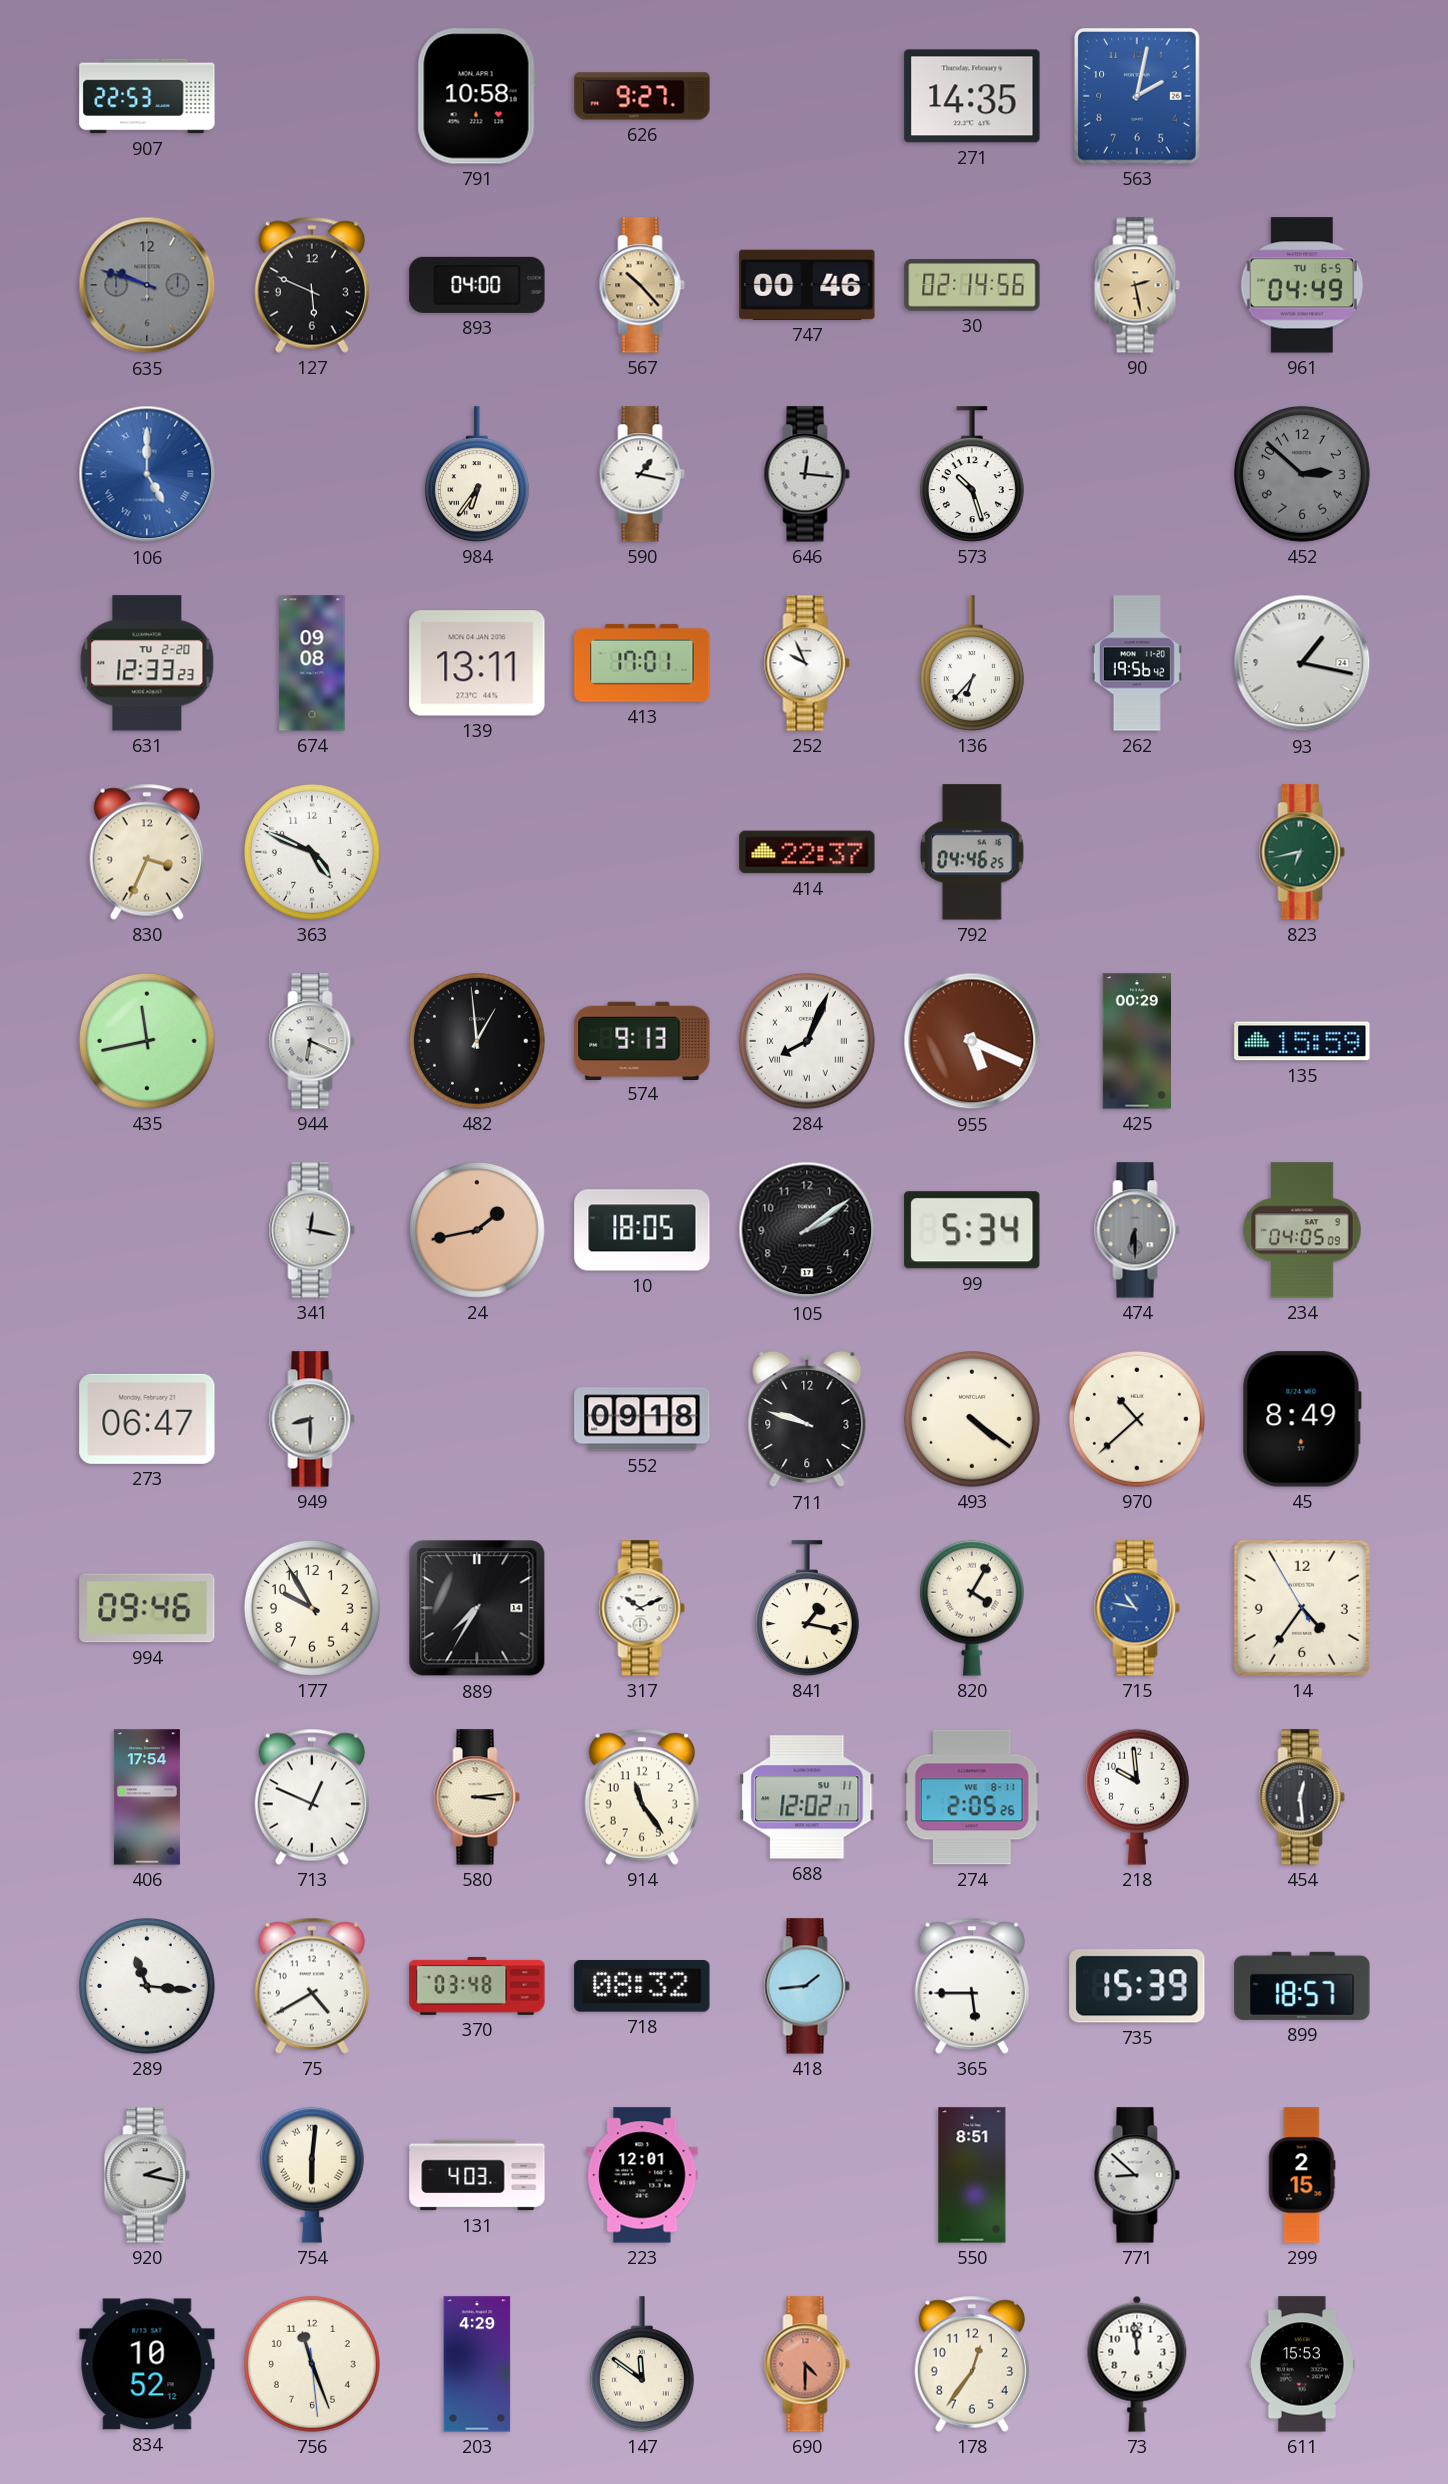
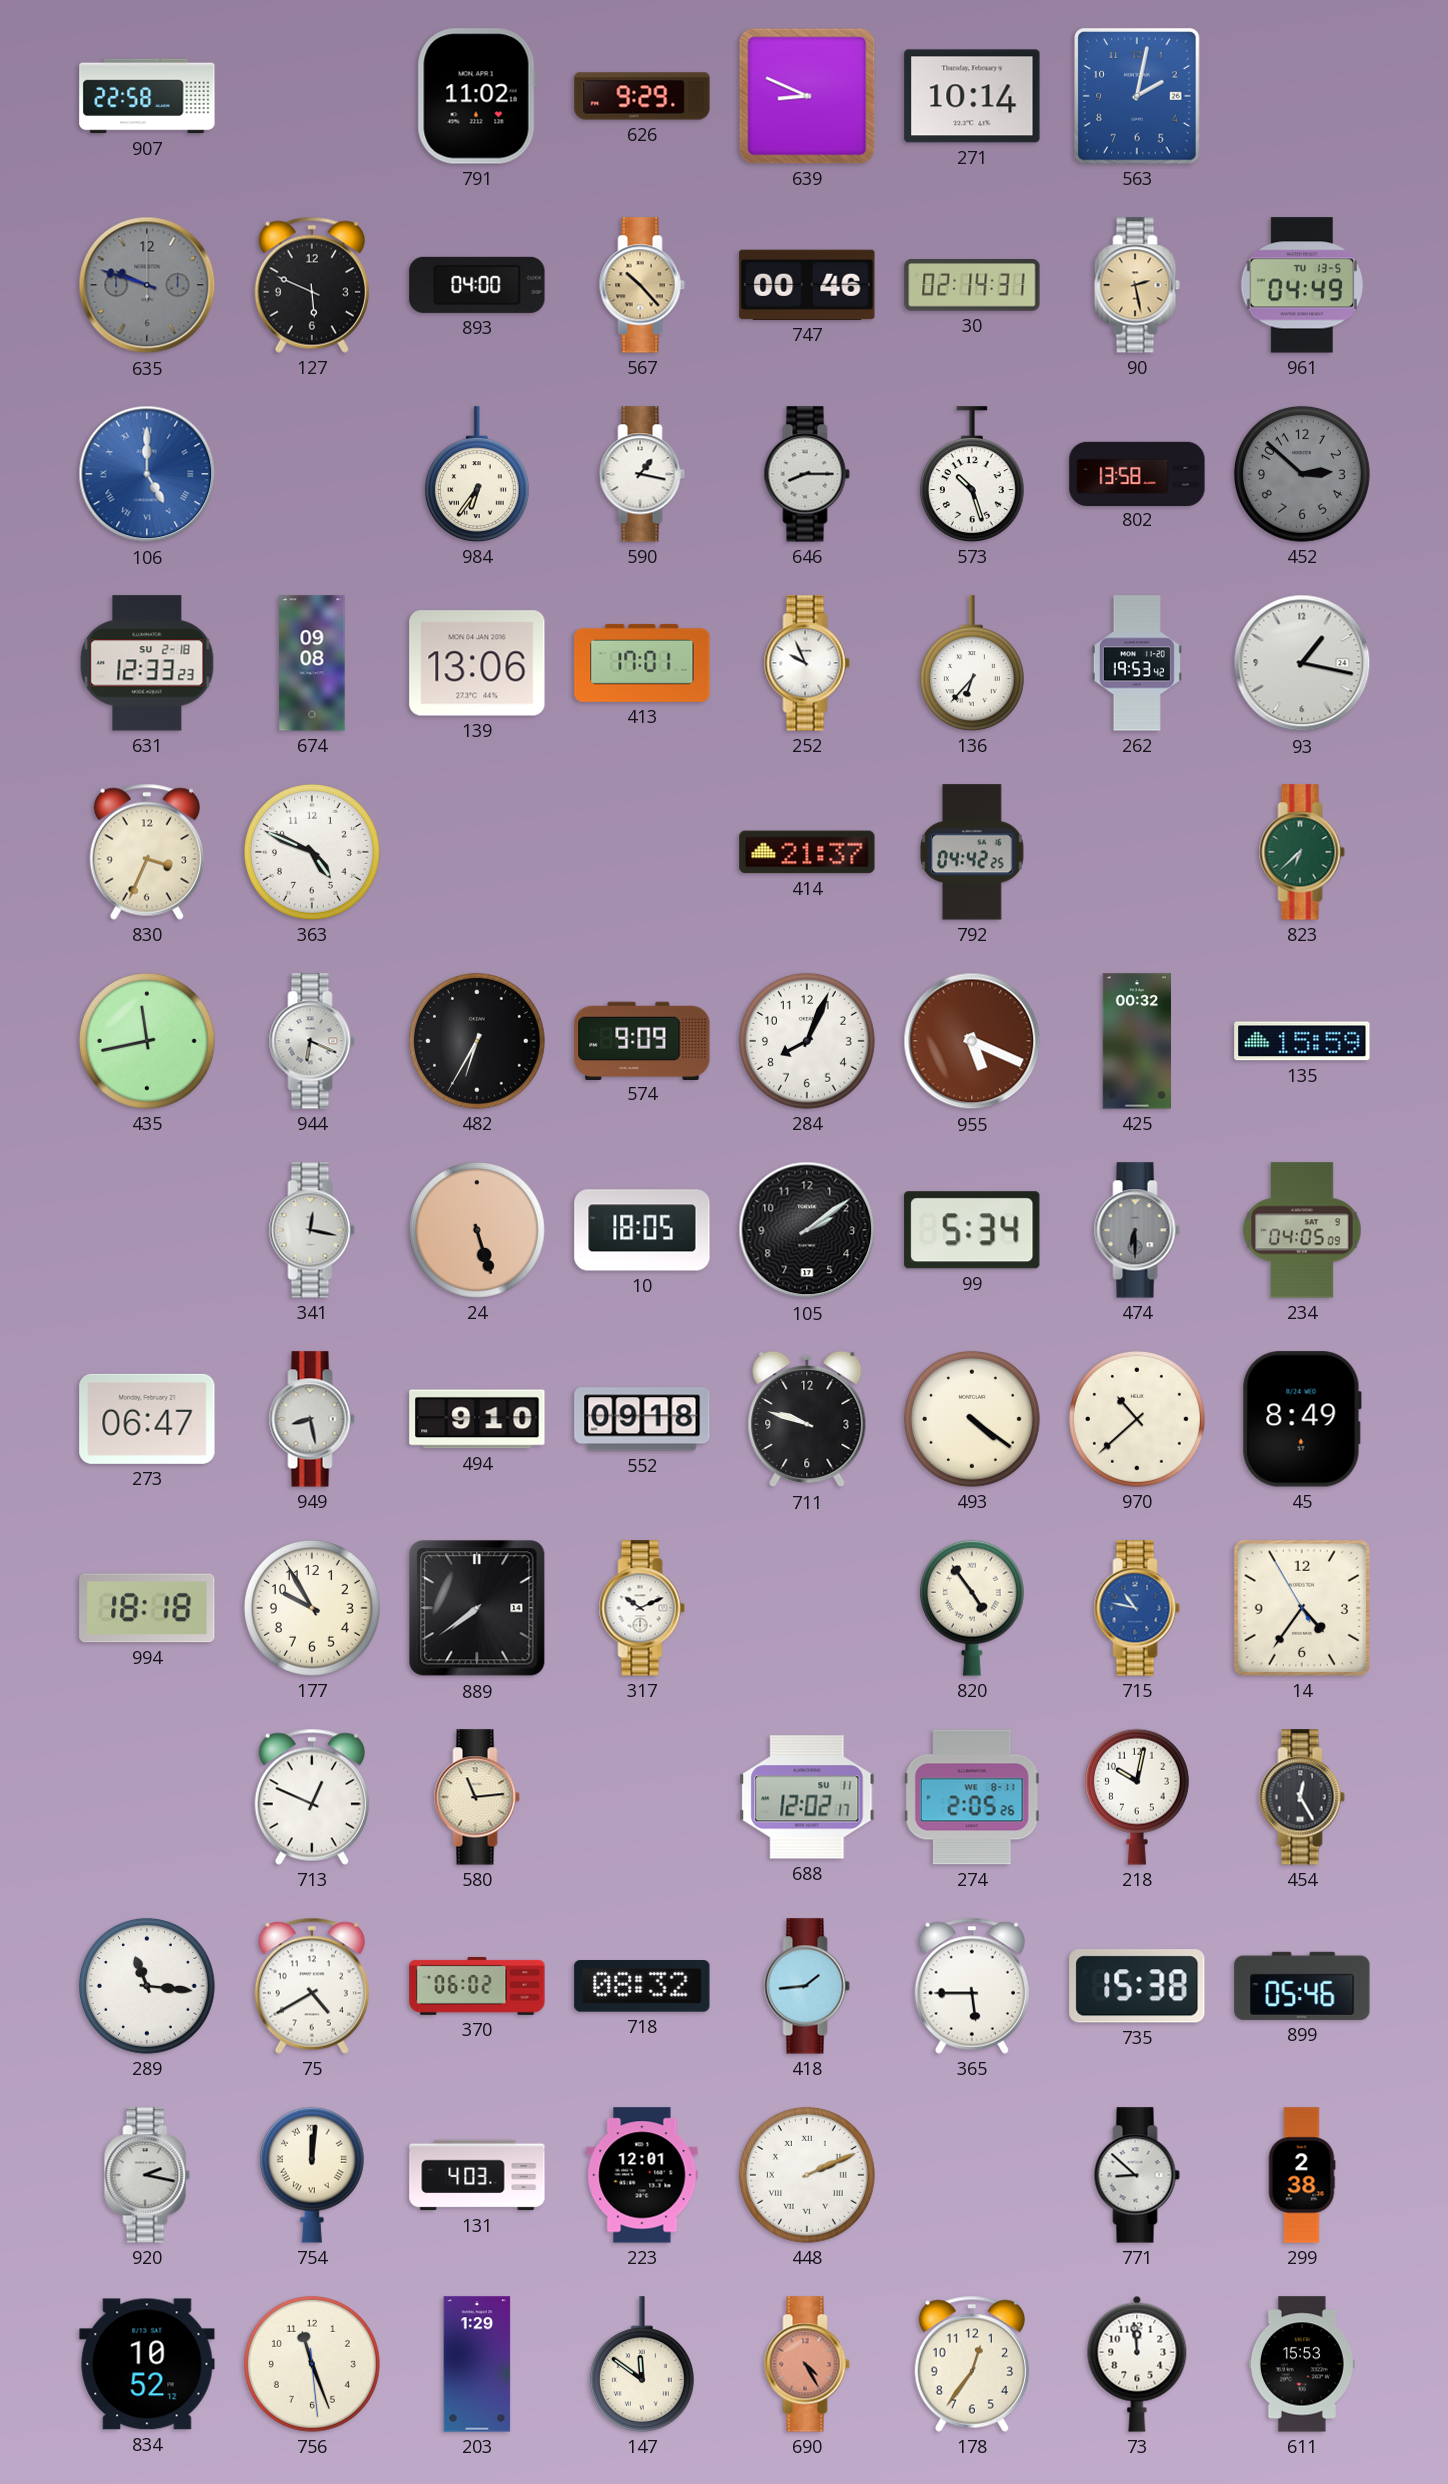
907: 22:53 -> 22:58
791: 10:58 -> 11:02
626: 9:27 -> 9:29
639: none -> 8:49
271: 14:35 -> 10:14
30: 02:14:56 -> 02:14:31
961 date: TU 6-5 -> TU 13-5
646: 12:16 -> 8:15
802: none -> 13:58
631 date: TU 2-20 -> SU 2-18
139: 13:11 -> 13:06
262: 19:56 -> 19:53
414: 22:37 -> 21:37
792: 04:46 -> 04:42
823: 6:43 -> 6:38
482: 12:59 -> 6:35
574: 9:13 -> 9:09
284 numerals: Roman -> Arabic
425: 00:29 -> 00:32
24: 1:43 -> 5:27
949: 8:30 -> 8:28
494: none -> 9:10
994: 09:46 -> 18:18
889: 7:35 -> 7:39
841: 1:17 -> none
820: 4:05 -> 4:54
406: 17:54 -> none
580: 3:14 -> 11:14
914: 11:24 -> none
218: 9:59 -> 10:02
454: 12:29 -> 12:25
370: 03:48 -> 06:02
735: 15:39 -> 15:38
899: 18:57 -> 05:46
754: 6:01 -> 12:01
448: none -> 2:11
550: 8:51 -> none
299: 2:15 -> 2:38
203: 4:29 -> 1:29
690: 4:30 -> 4:25
